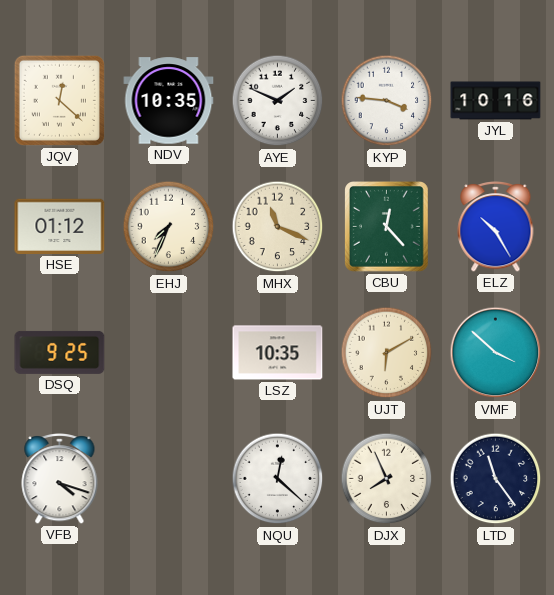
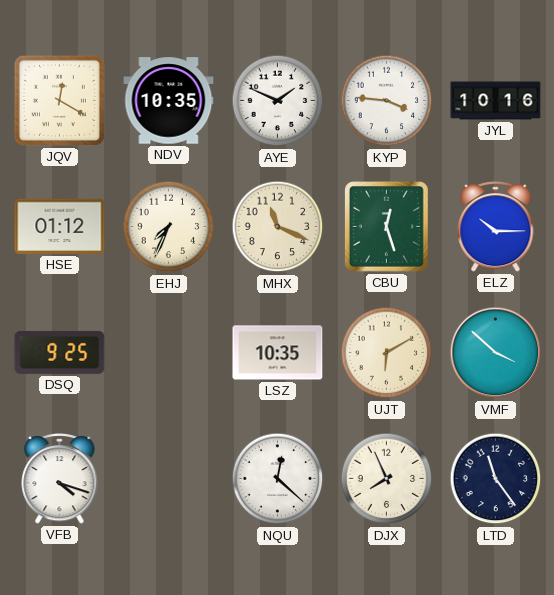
JQV: 12:22 -> 12:20
CBU: 12:23 -> 12:27
ELZ: 10:25 -> 10:15
